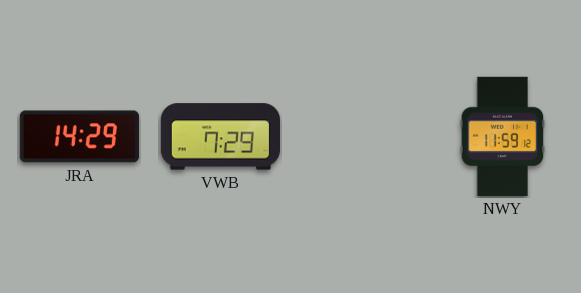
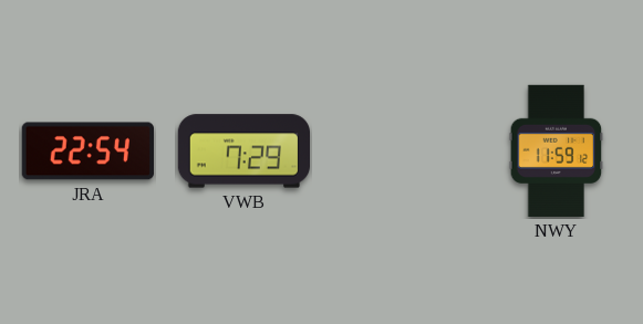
JRA: 14:29 -> 22:54
